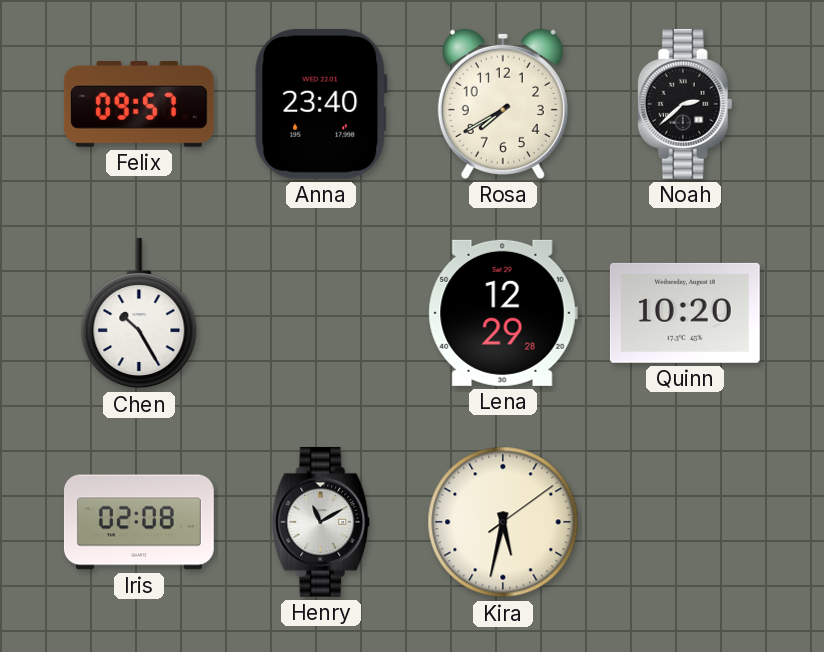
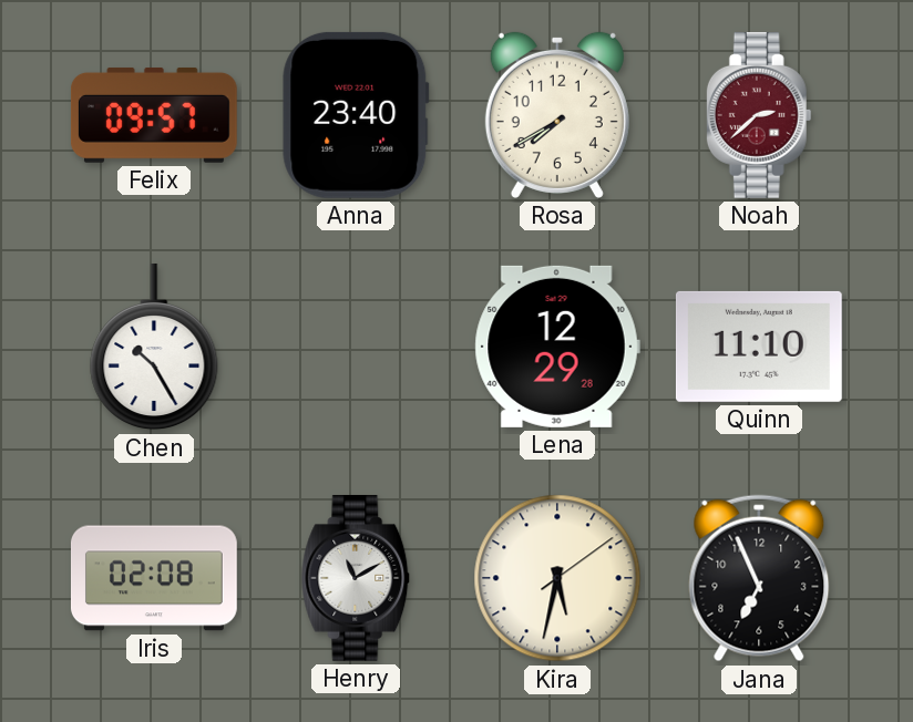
Noah dial: black -> burgundy
Quinn: 10:20 -> 11:10
Jana: none -> 6:56
